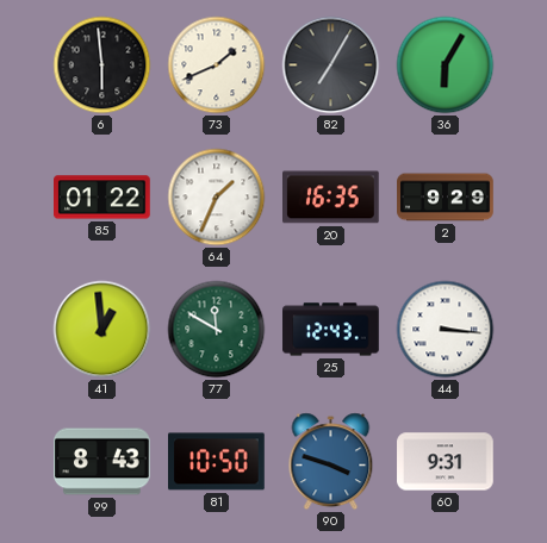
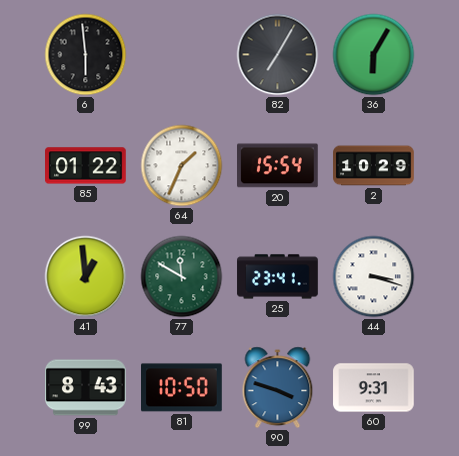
73: 1:41 -> none
20: 16:35 -> 15:54
2: 9:29 -> 10:29
25: 12:43 -> 23:41
44: 3:16 -> 3:18
